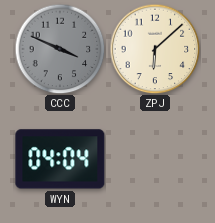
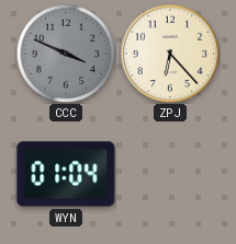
ZPJ: 6:08 -> 6:23
WYN: 04:04 -> 01:04
